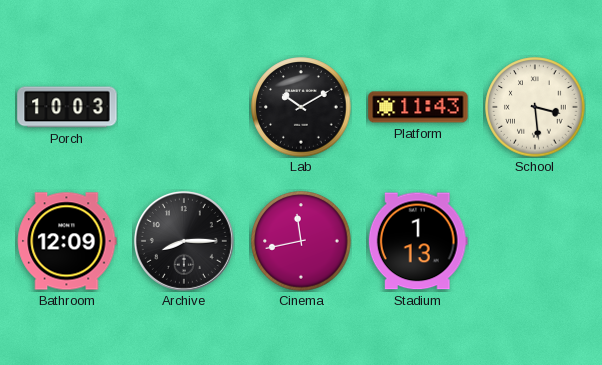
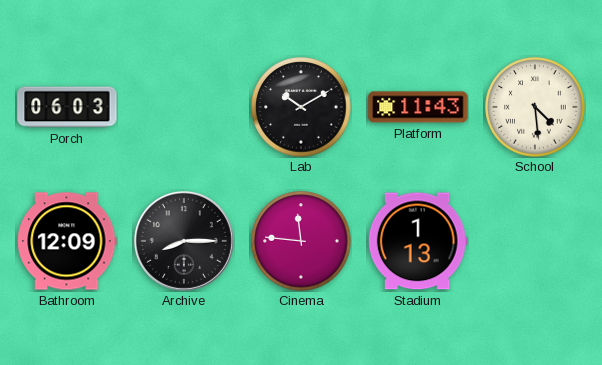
Porch: 10:03 -> 06:03
School: 3:29 -> 4:29
Cinema: 11:43 -> 11:46
